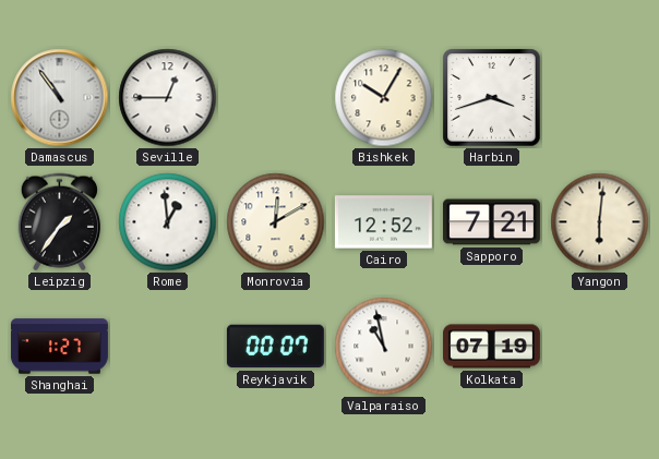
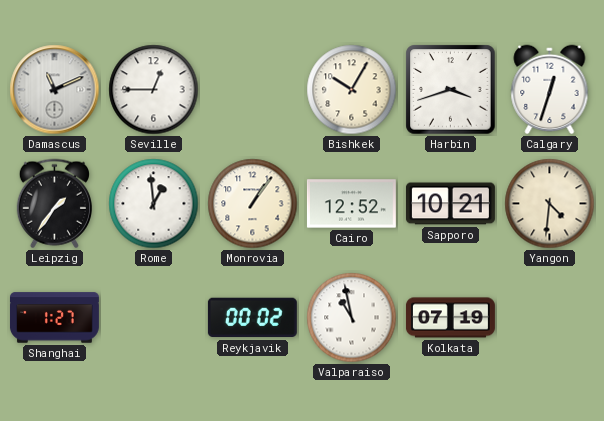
Damascus: 10:54 -> 11:11
Calgary: none -> 12:33
Monrovia: 12:10 -> 1:06
Sapporo: 7:21 -> 10:21
Yangon: 6:01 -> 4:31
Reykjavik: 00:07 -> 00:02
